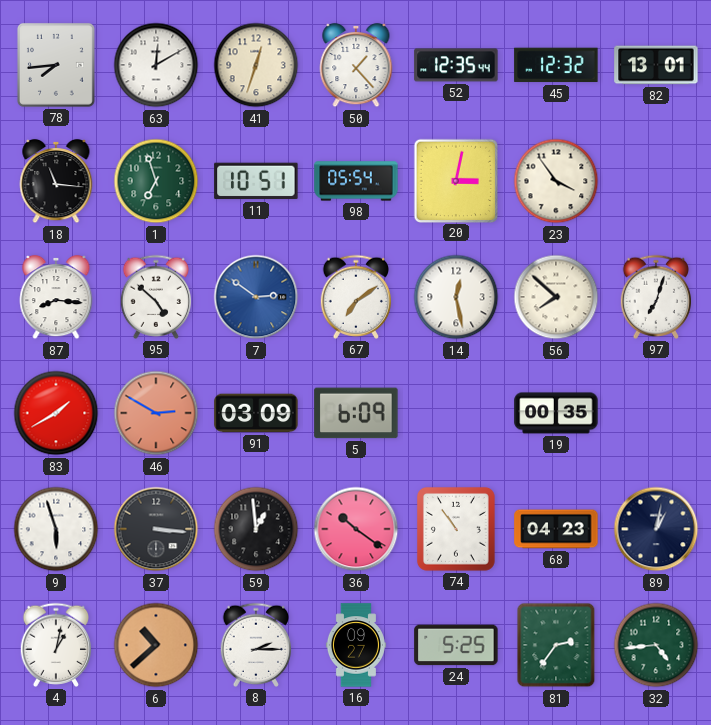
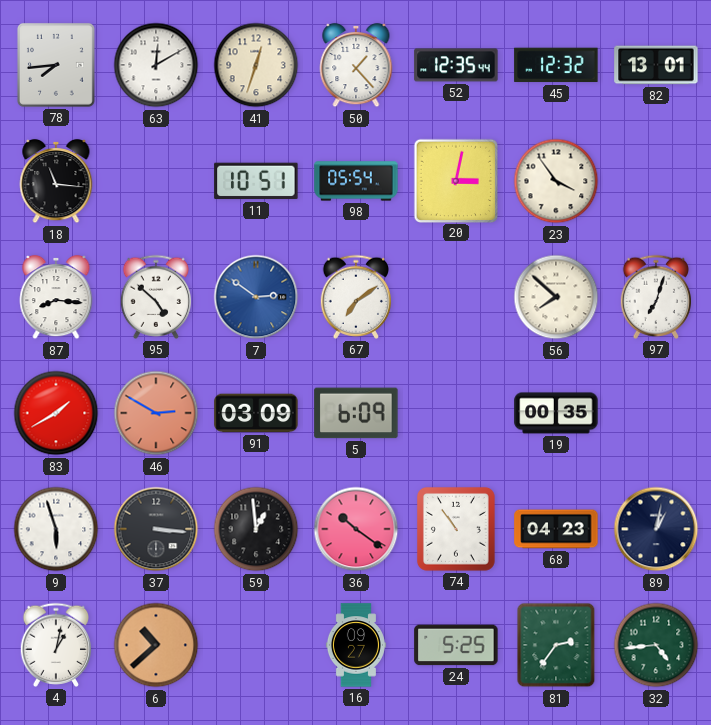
1: 6:57 -> none
14: 12:28 -> none
8: 2:15 -> none
